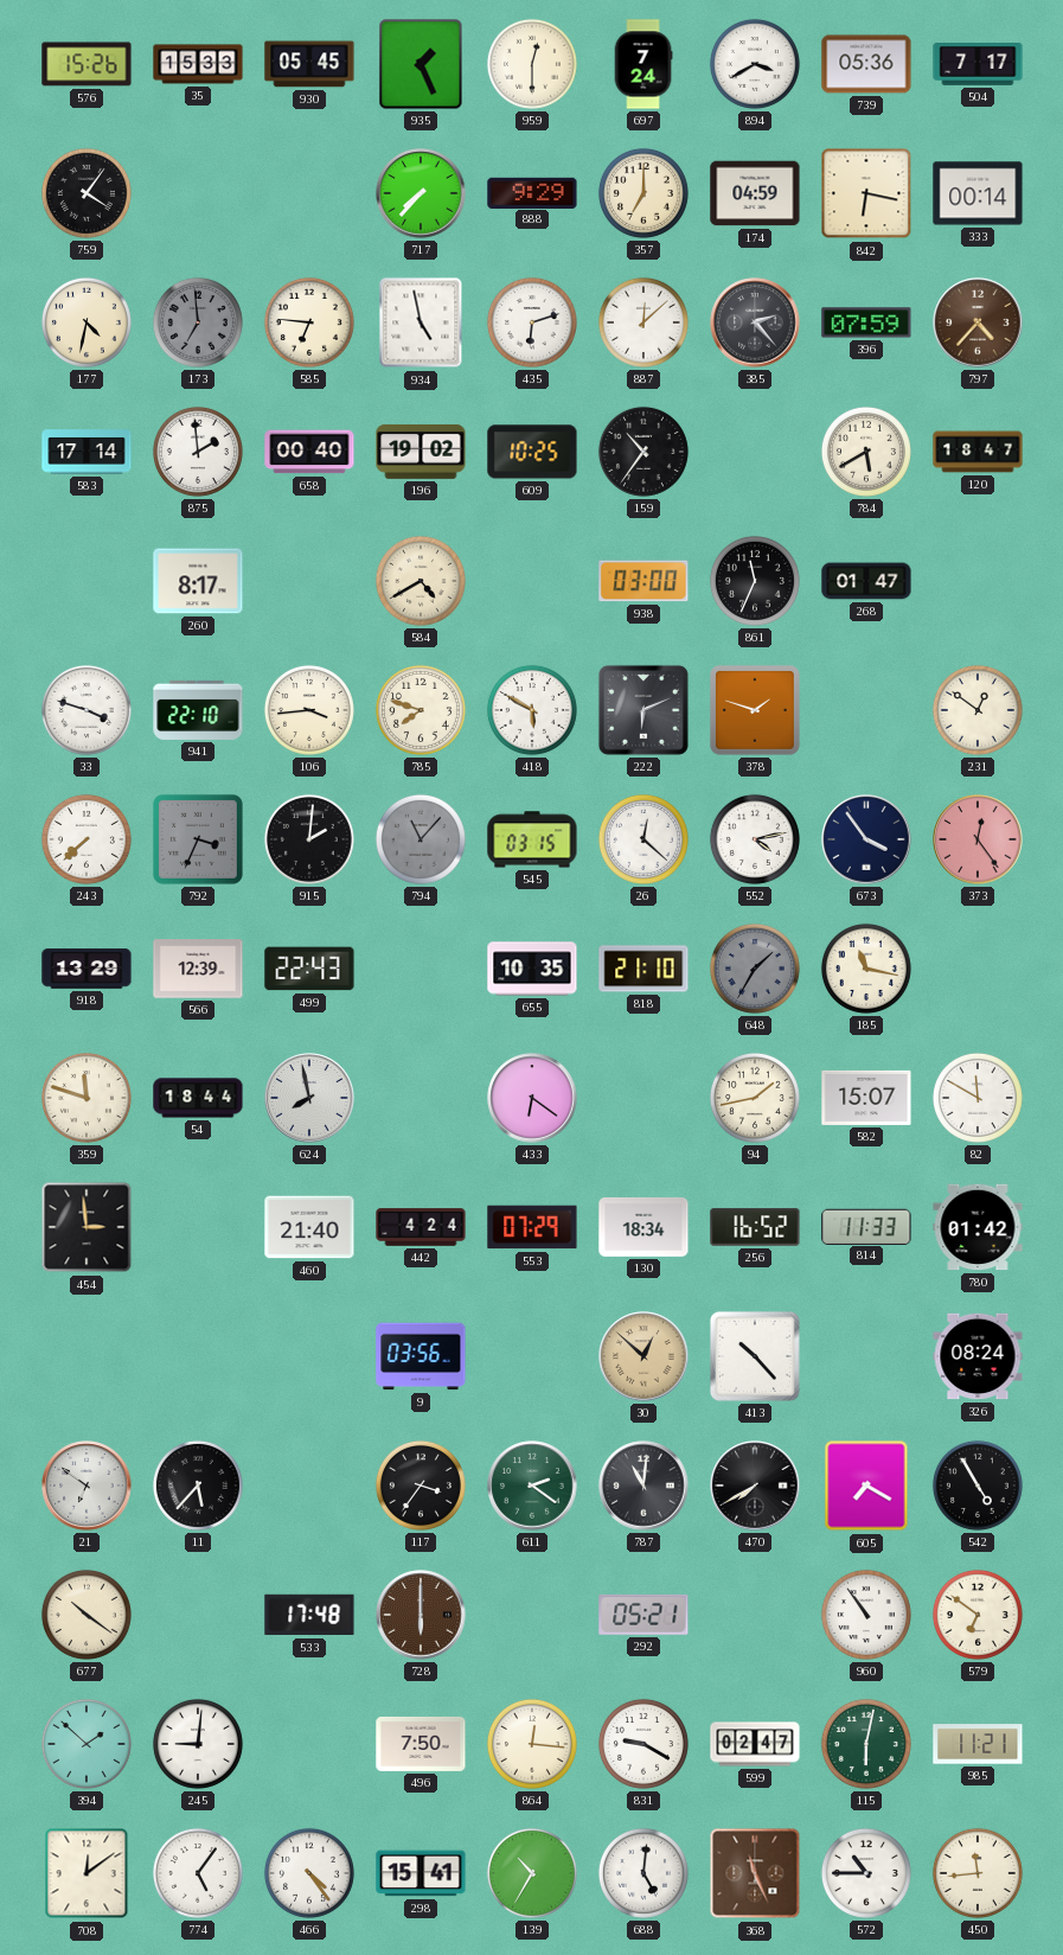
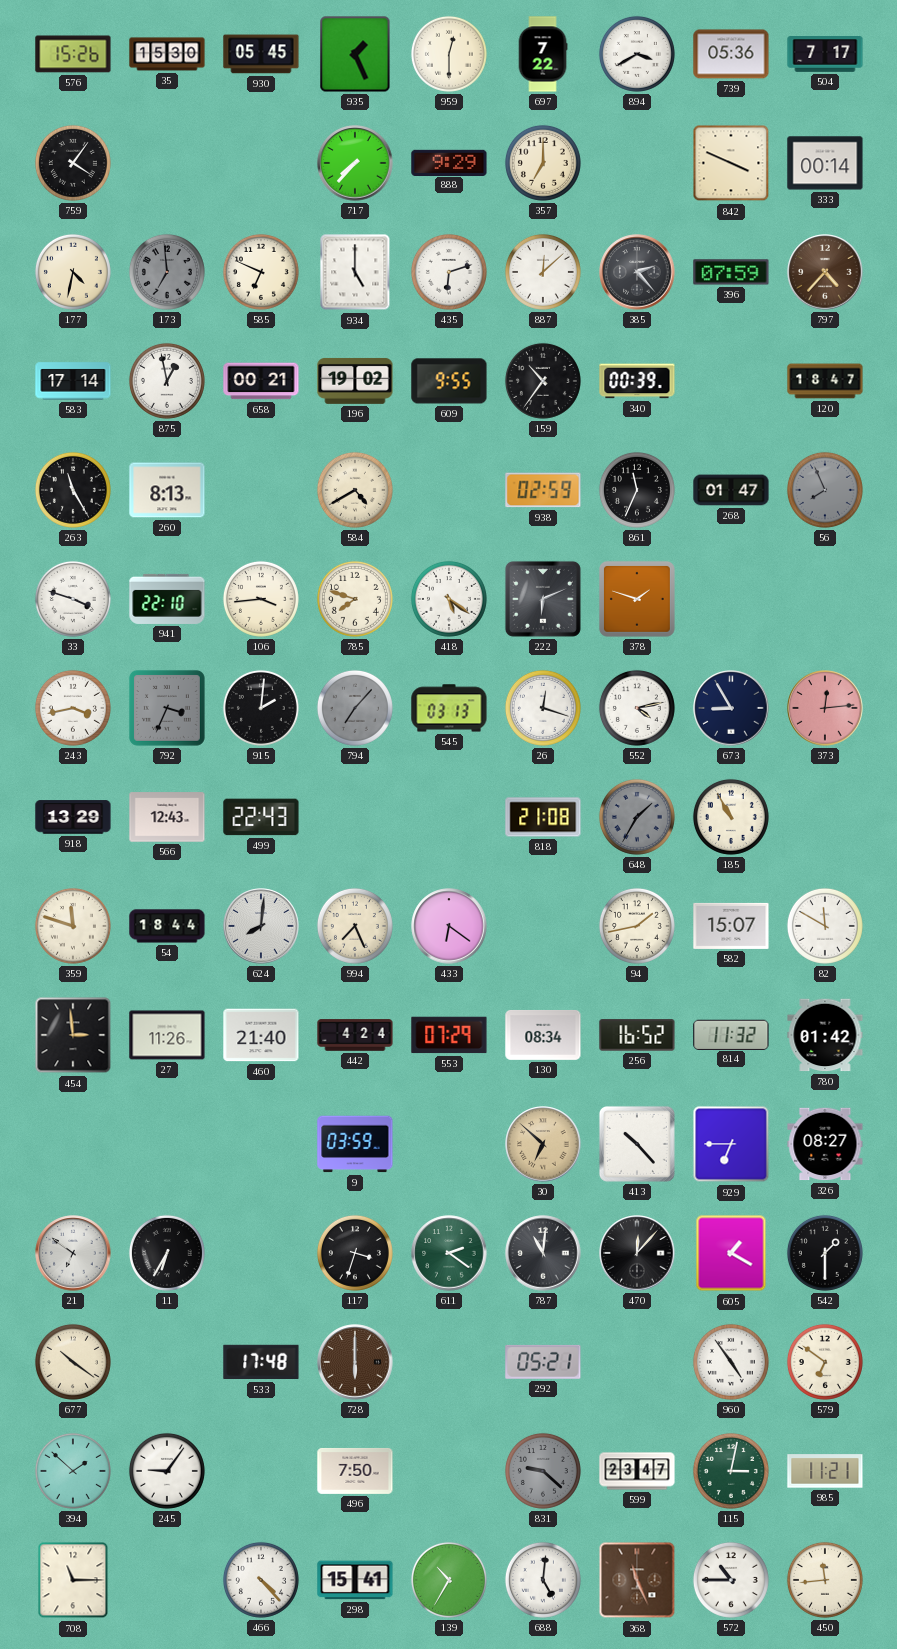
35: 15:33 -> 15:30
697: 7:24 -> 7:22
174: 04:59 -> none
842: 6:17 -> 3:49
585: 6:46 -> 6:49
934: 4:58 -> 5:00
875: 1:59 -> 12:58
658: 00:40 -> 00:21
609: 10:25 -> 9:55
340: none -> 00:39
784: 5:40 -> none
263: none -> 11:25
260: 8:17 -> 8:13
938: 03:00 -> 02:59
56: none -> 7:56
418: 5:50 -> 5:21
231: 12:51 -> none
243: 7:38 -> 3:43
794: 11:07 -> 7:07
545: 03:15 -> 03:13
26: 12:22 -> 12:18
673: 3:54 -> 8:55
373: 12:24 -> 12:14
566: 12:39 -> 12:43
655: 10:35 -> none
818: 21:10 -> 21:08
185: 11:17 -> 10:55
624: 7:58 -> 8:01
994: none -> 7:26
27: none -> 11:26
130: 18:34 -> 08:34
814: 11:33 -> 11:32
9: 03:56 -> 03:59
30: 12:52 -> 6:52
929: none -> 6:45
326: 08:24 -> 08:27
11: 5:37 -> 6:35
117: 3:36 -> 3:33
470: 7:40 -> 12:07
605: 7:20 -> 1:20
542: 4:55 -> 1:30
960: 10:54 -> 4:54
245: 9:01 -> 9:06
864: 12:16 -> none
831: 9:20 -> 9:22
831 dial: white -> grey
599: 02:47 -> 23:47
115: 6:02 -> 3:02
708: 12:09 -> 11:15
774: 5:06 -> none
466: 4:24 -> 4:23
